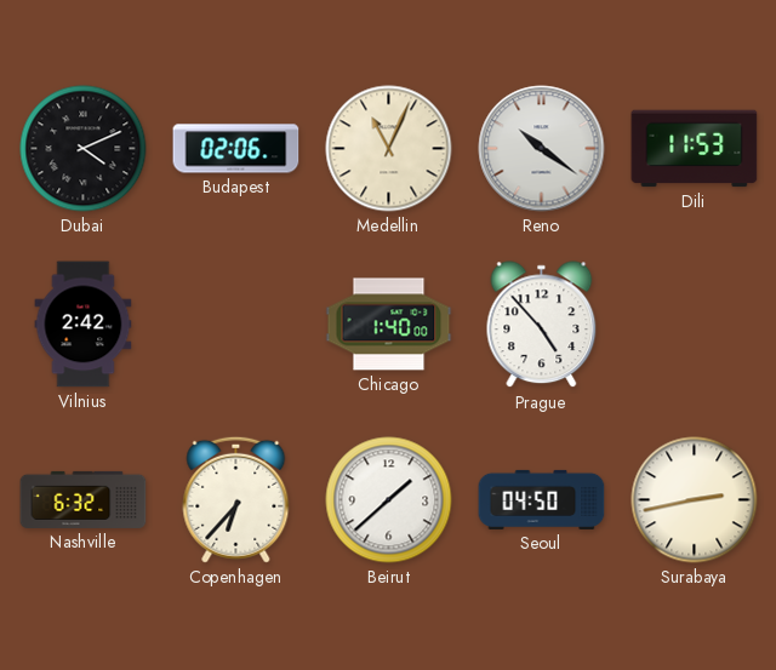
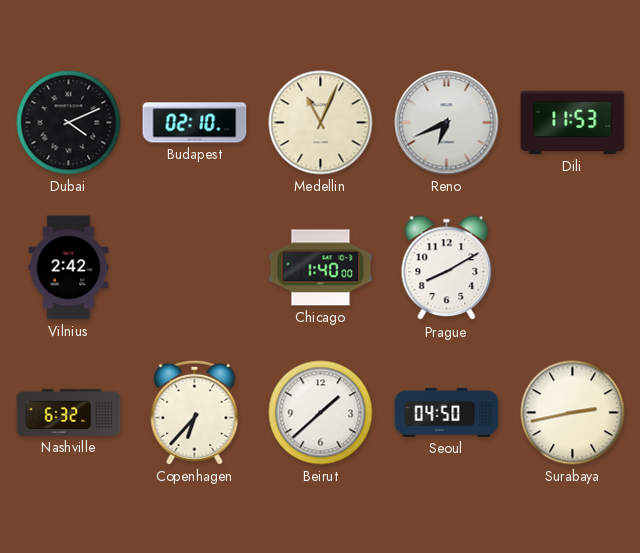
Budapest: 02:06 -> 02:10
Reno: 10:21 -> 6:41
Prague: 4:53 -> 8:10
